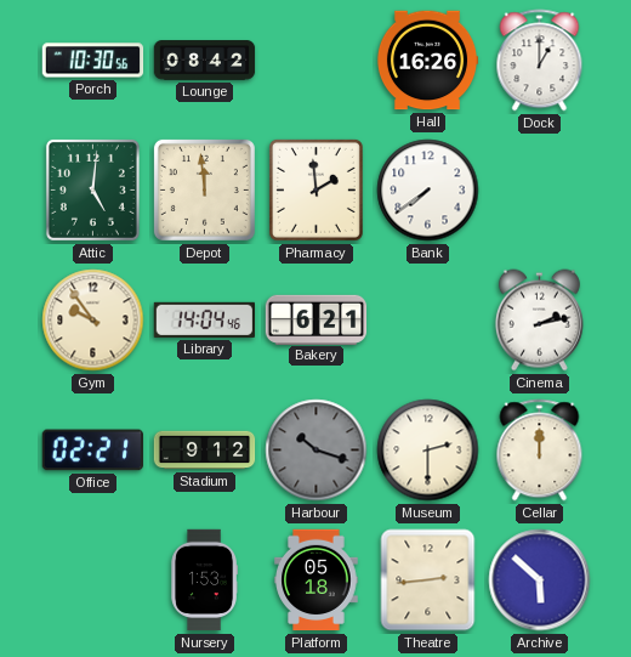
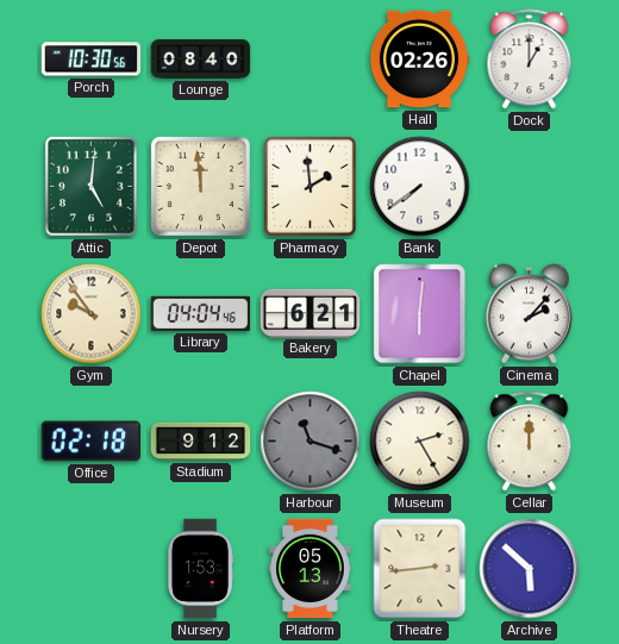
Lounge: 08:42 -> 08:40
Hall: 16:26 -> 02:26
Library: 14:04 -> 04:04
Chapel: none -> 6:01
Cinema: 2:13 -> 2:07
Office: 02:21 -> 02:18
Harbour: 10:18 -> 11:18
Museum: 2:30 -> 2:25
Platform: 05:18 -> 05:13
